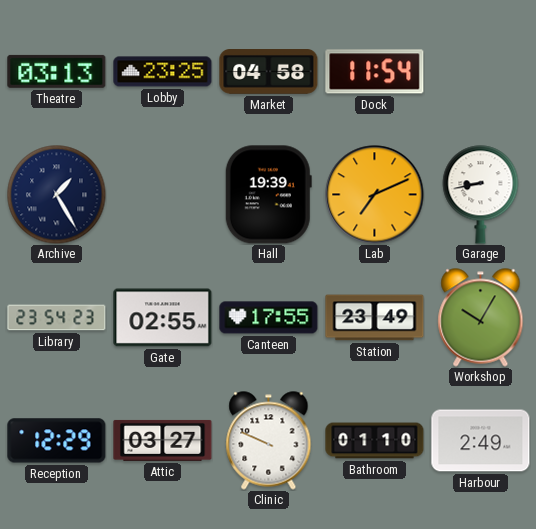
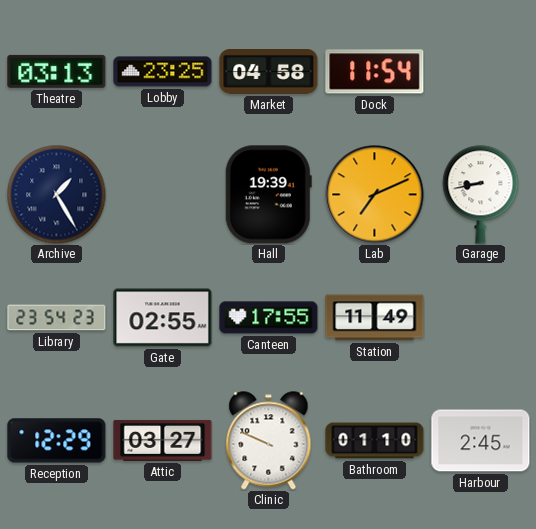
Station: 23:49 -> 11:49
Workshop: 10:05 -> none
Harbour: 2:49 -> 2:45
